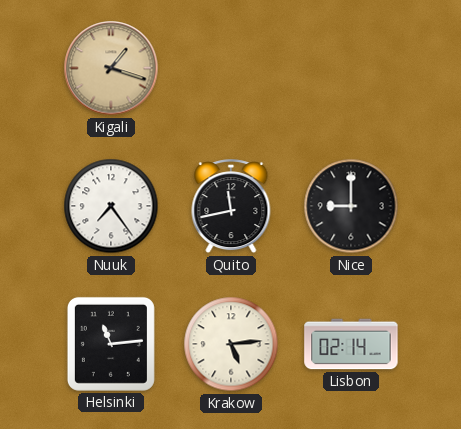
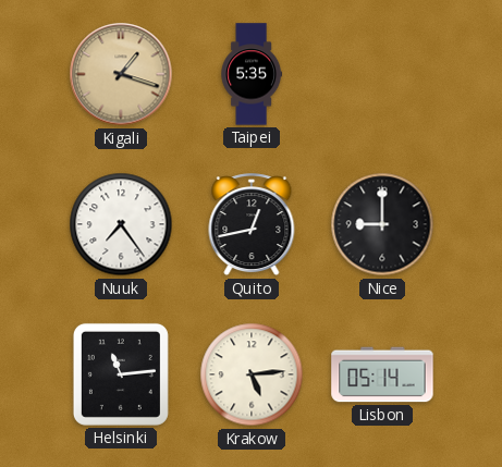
Taipei: none -> 5:35
Quito: 11:43 -> 12:43
Lisbon: 02:14 -> 05:14
